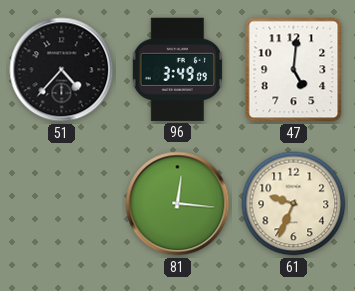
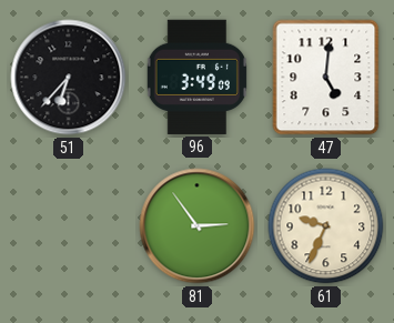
51: 4:37 -> 6:37
81: 12:16 -> 2:54
